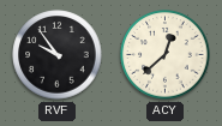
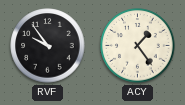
ACY: 12:38 -> 1:24
